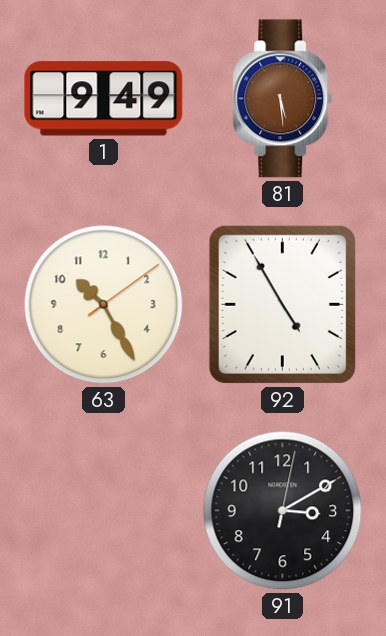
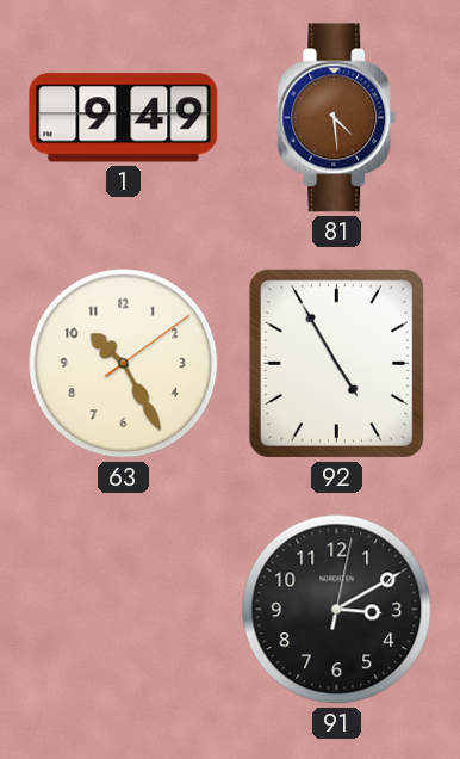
81: 5:29 -> 4:29
